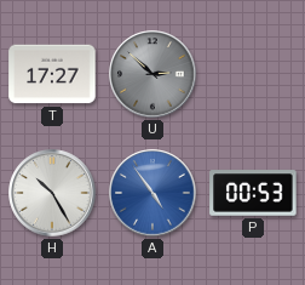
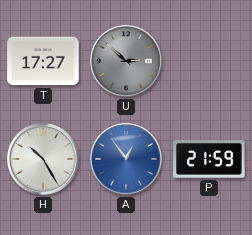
A: 4:54 -> 12:54
P: 00:53 -> 21:59
